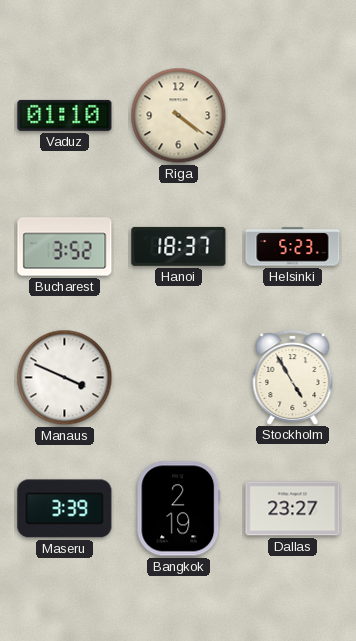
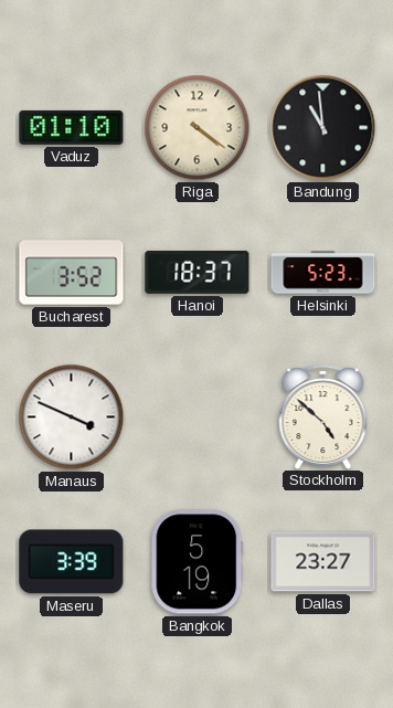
Bandung: none -> 10:59
Stockholm: 4:55 -> 4:52
Bangkok: 2:19 -> 5:19
